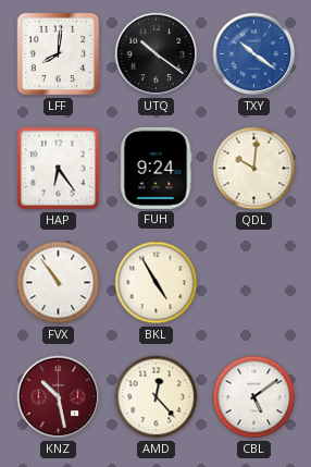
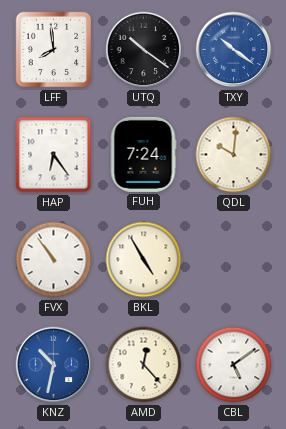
LFF: 8:01 -> 7:59
FUH: 9:24 -> 7:24
KNZ: 10:28 -> 10:32
KNZ dial: burgundy -> blue
